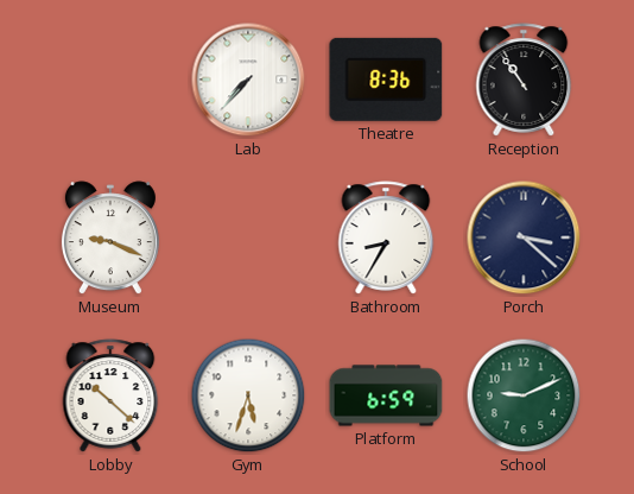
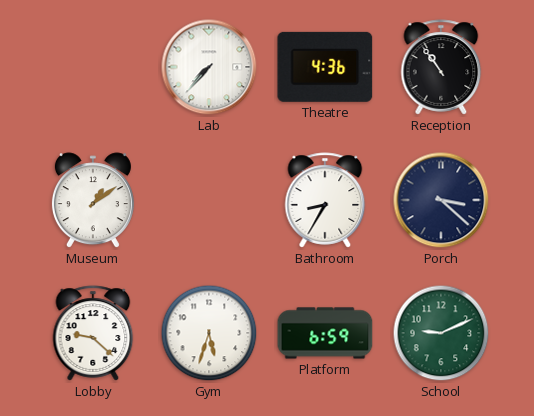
Theatre: 8:36 -> 4:36
Museum: 9:19 -> 1:09
Lobby: 10:22 -> 9:22
